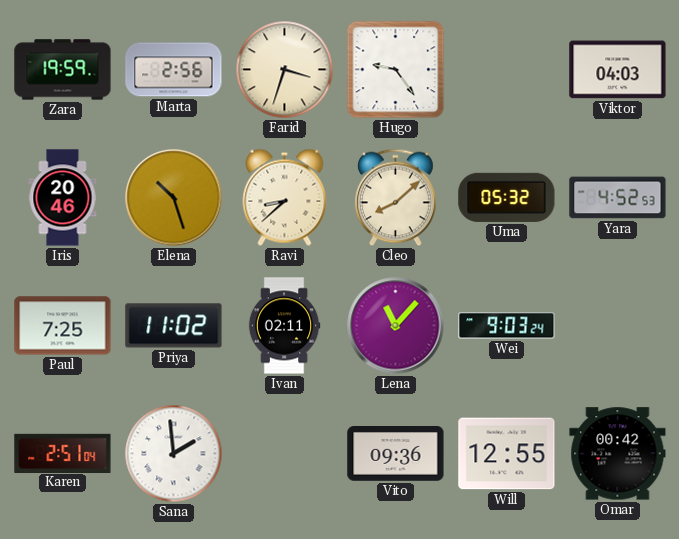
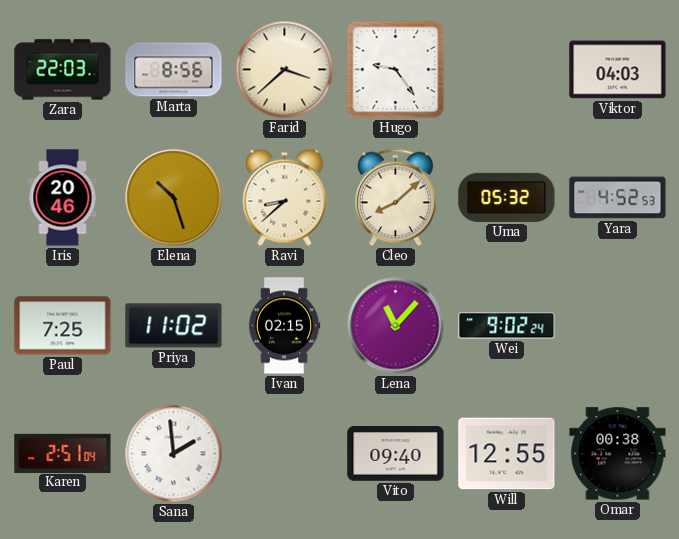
Zara: 19:59 -> 22:03
Marta: 2:56 -> 8:56
Farid: 3:33 -> 3:38
Ivan: 02:11 -> 02:15
Wei: 9:03 -> 9:02
Vito: 09:36 -> 09:40
Omar: 00:42 -> 00:38
